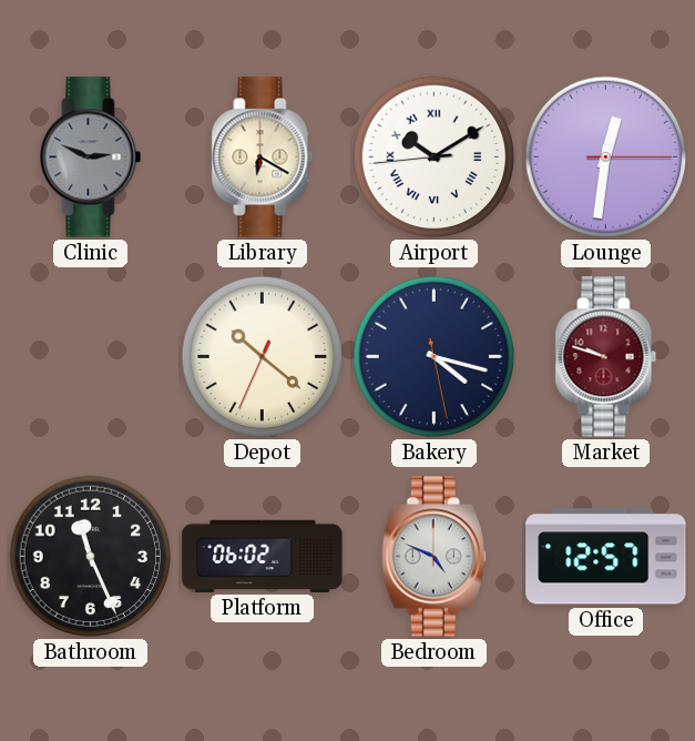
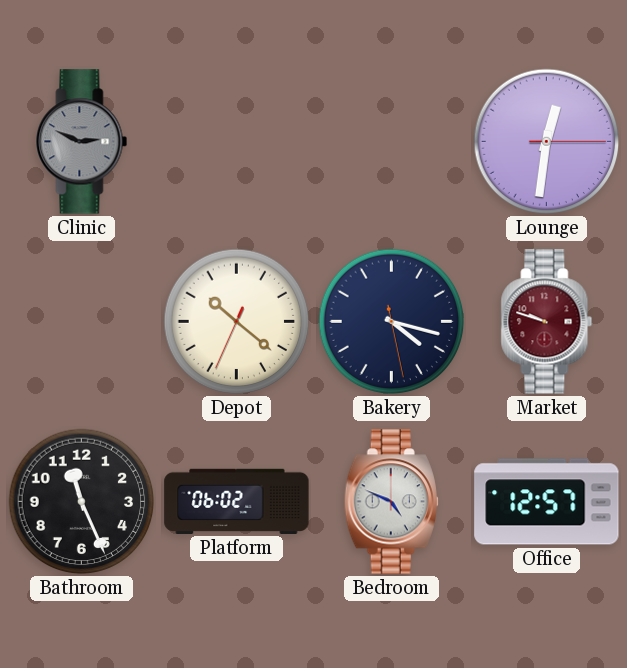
Library: 6:20 -> none
Airport: 10:09 -> none
